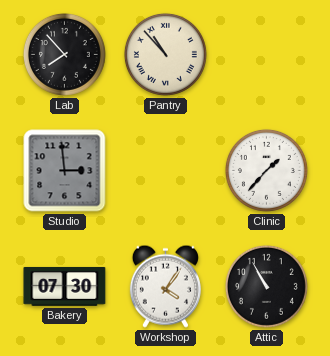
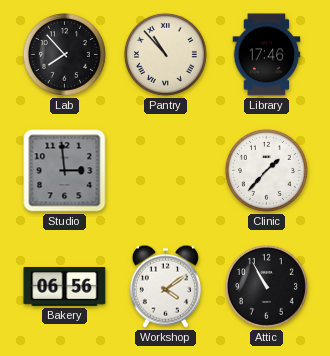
Library: none -> 17:46
Bakery: 07:30 -> 06:56
Workshop: 4:06 -> 4:09
